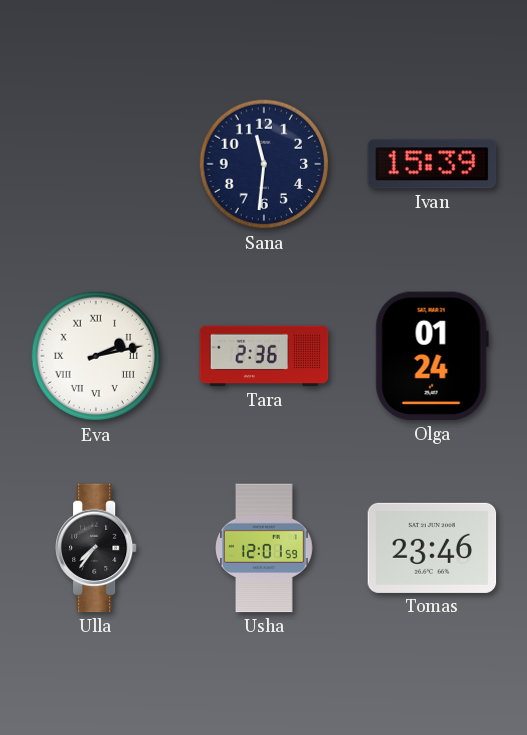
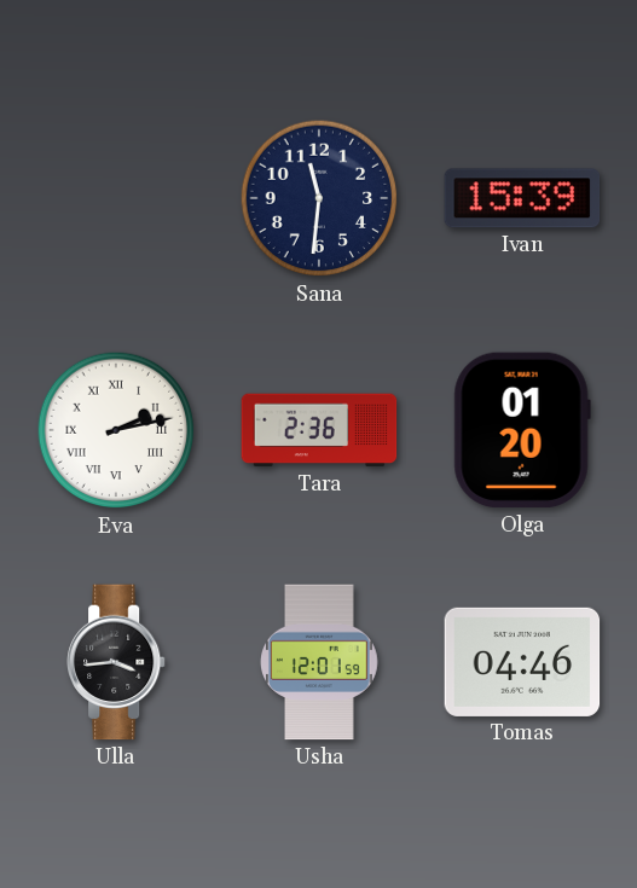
Olga: 01:24 -> 01:20
Ulla: 7:36 -> 3:44
Tomas: 23:46 -> 04:46
